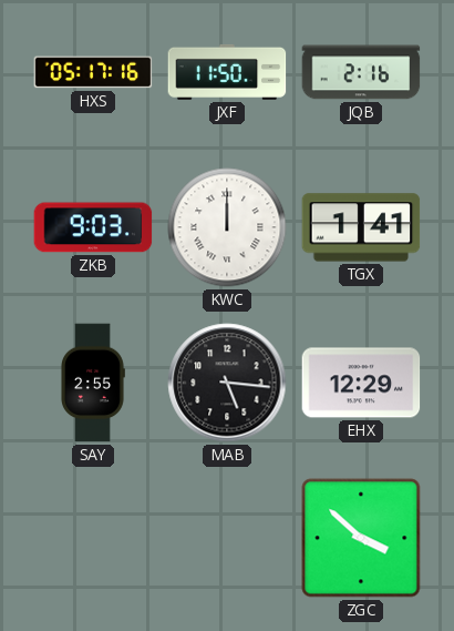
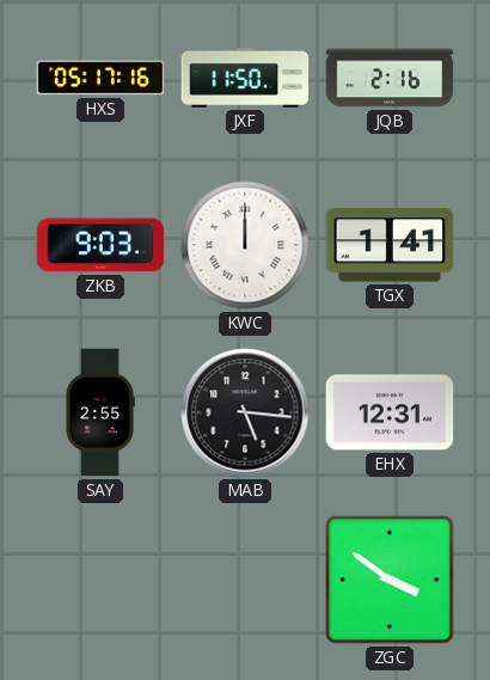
EHX: 12:29 -> 12:31
ZGC: 3:52 -> 3:51
